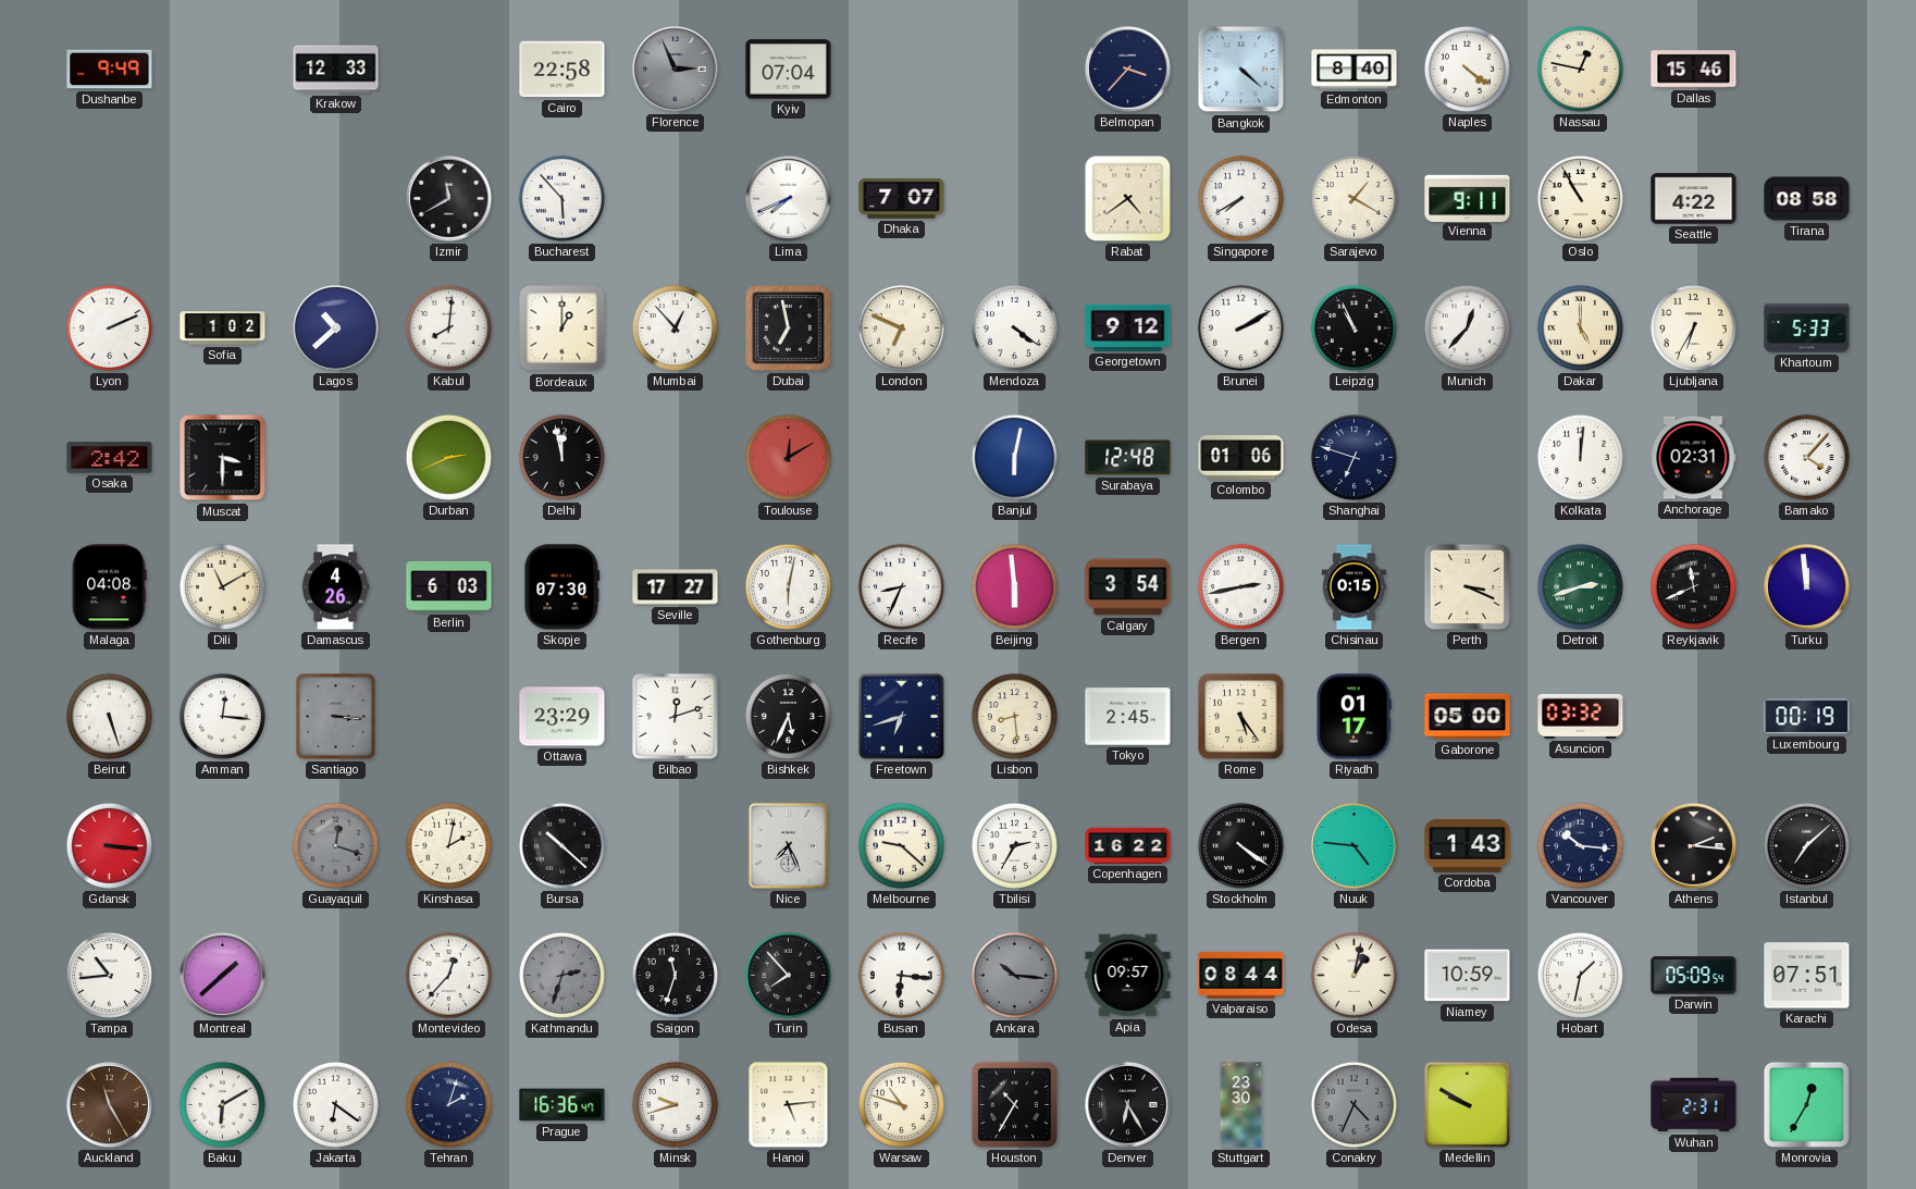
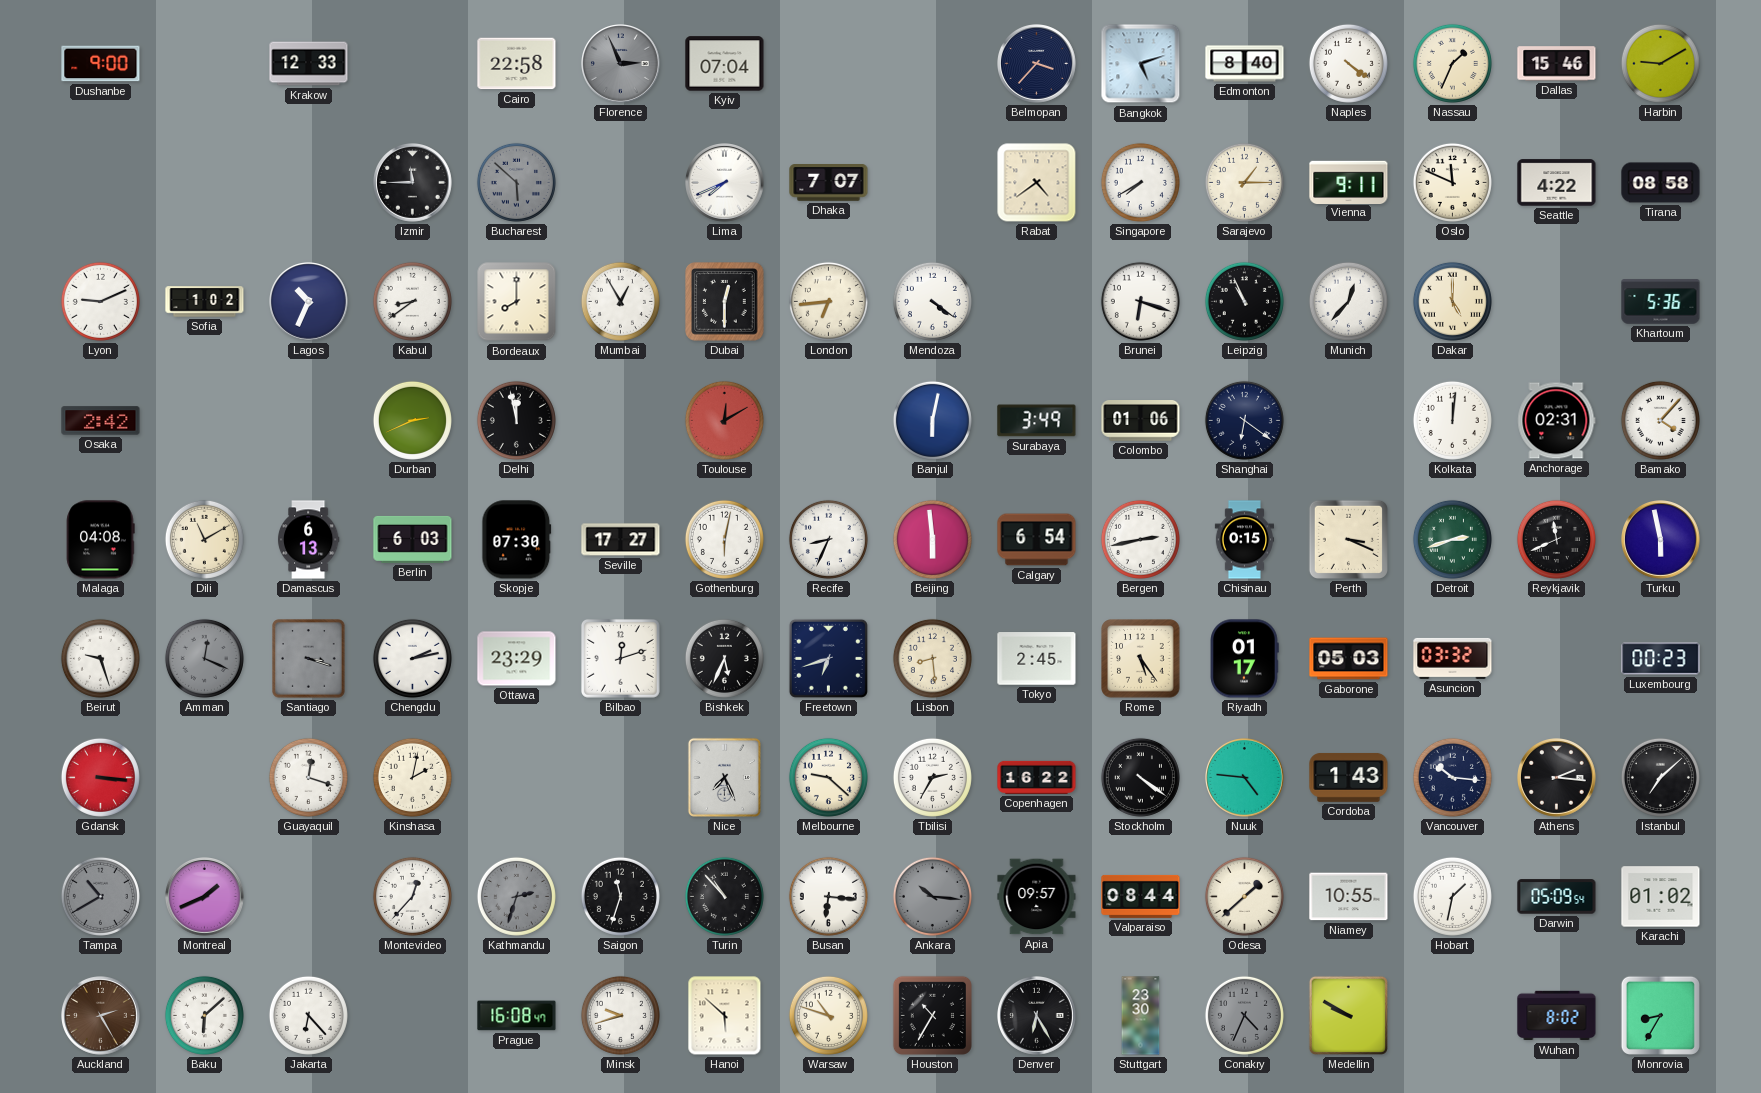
Dushanbe: 9:49 -> 9:00
Bangkok: 4:22 -> 5:12
Nassau: 12:47 -> 1:34
Harbin: none -> 9:10
Izmir: 11:40 -> 11:45
Bucharest: 5:53 -> 5:52
Bucharest dial: white -> grey
Sarajevo: 1:20 -> 1:15
Oslo: 10:55 -> 11:49
Lyon: 2:11 -> 9:11
Lagos: 10:38 -> 10:34
Kabul: 8:01 -> 8:39
Bordeaux: 1:00 -> 8:00
Mumbai: 12:53 -> 12:55
Dubai: 6:58 -> 12:30
London: 6:49 -> 6:44
Georgetown: 9:12 -> none
Brunei: 2:10 -> 6:18
Ljubljana: 6:35 -> none
Khartoum: 5:33 -> 5:36
Muscat: 3:30 -> none
Surabaya: 12:48 -> 3:49
Shanghai: 6:48 -> 6:21
Damascus: 4:26 -> 6:13
Calgary: 3:54 -> 6:54
Turku: 11:59 -> 5:58
Beirut: 5:27 -> 9:27
Amman: 12:16 -> 12:19
Amman dial: white -> grey
Santiago: 3:16 -> 3:18
Chengdu: none -> 2:13
Gaborone: 05:00 -> 05:03
Luxembourg: 00:19 -> 00:23
Guayaquil dial: grey -> white
Bursa: 10:22 -> none
Tampa: 10:44 -> 10:40
Tampa dial: white -> grey
Montreal: 1:38 -> 1:41
Turin: 7:53 -> 10:53
Odesa: 1:02 -> 1:38
Niamey: 10:59 -> 10:55
Karachi: 07:51 -> 01:02
Auckland: 11:25 -> 2:25
Baku: 6:10 -> 6:08
Jakarta: 6:21 -> 6:23
Tehran: 2:03 -> none
Prague: 16:36 -> 16:08
Hanoi: 5:14 -> 5:52
Wuhan: 2:31 -> 8:02
Monrovia: 12:35 -> 8:35
